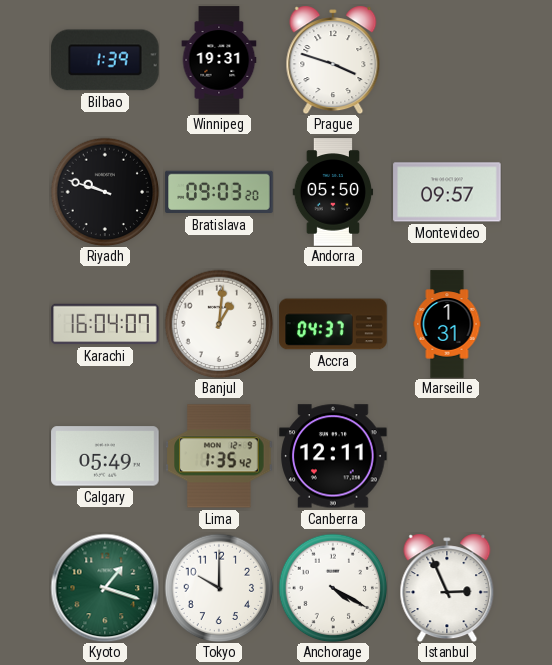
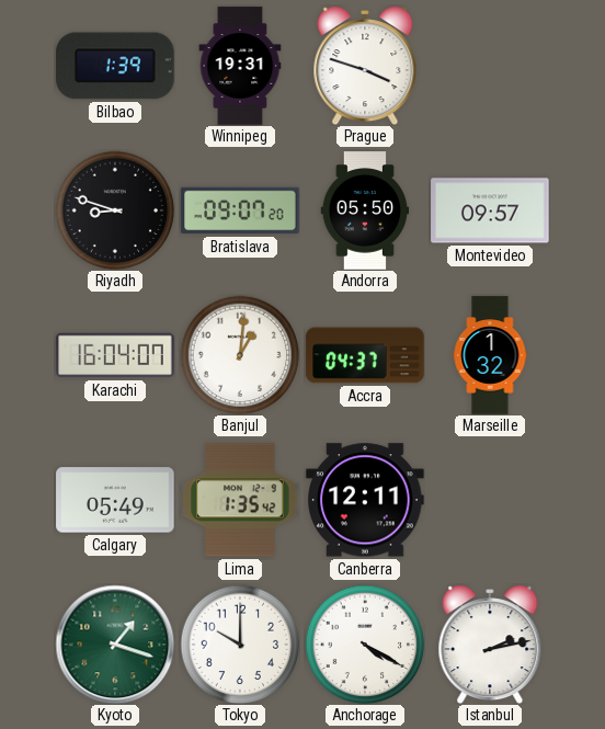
Riyadh: 9:48 -> 8:48
Bratislava: 09:03 -> 09:07
Marseille: 1:31 -> 1:32
Istanbul: 2:56 -> 2:13
